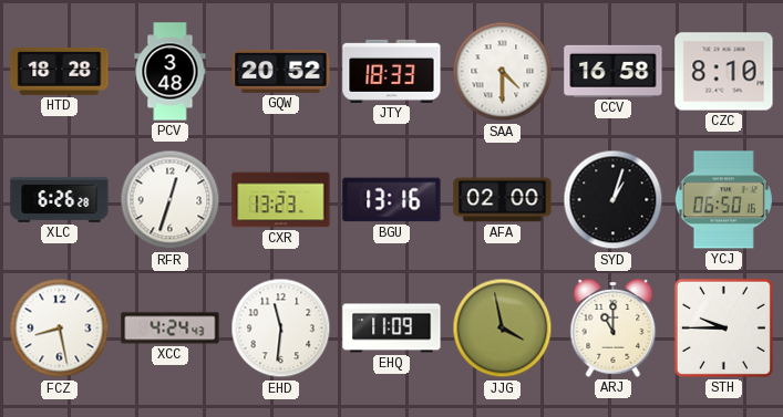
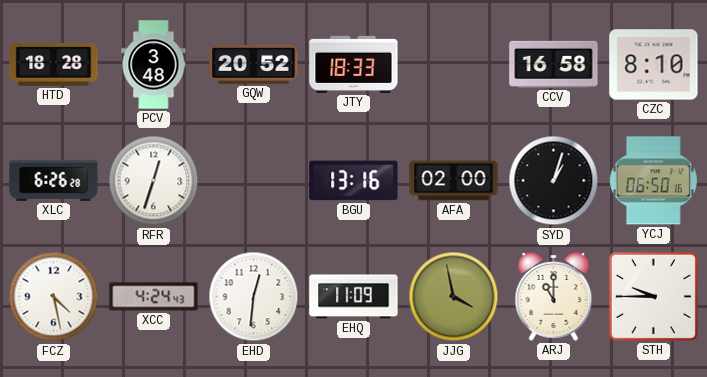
SAA: 4:30 -> none
CXR: 13:23 -> none
FCZ: 8:28 -> 4:28
EHD: 11:31 -> 12:31
